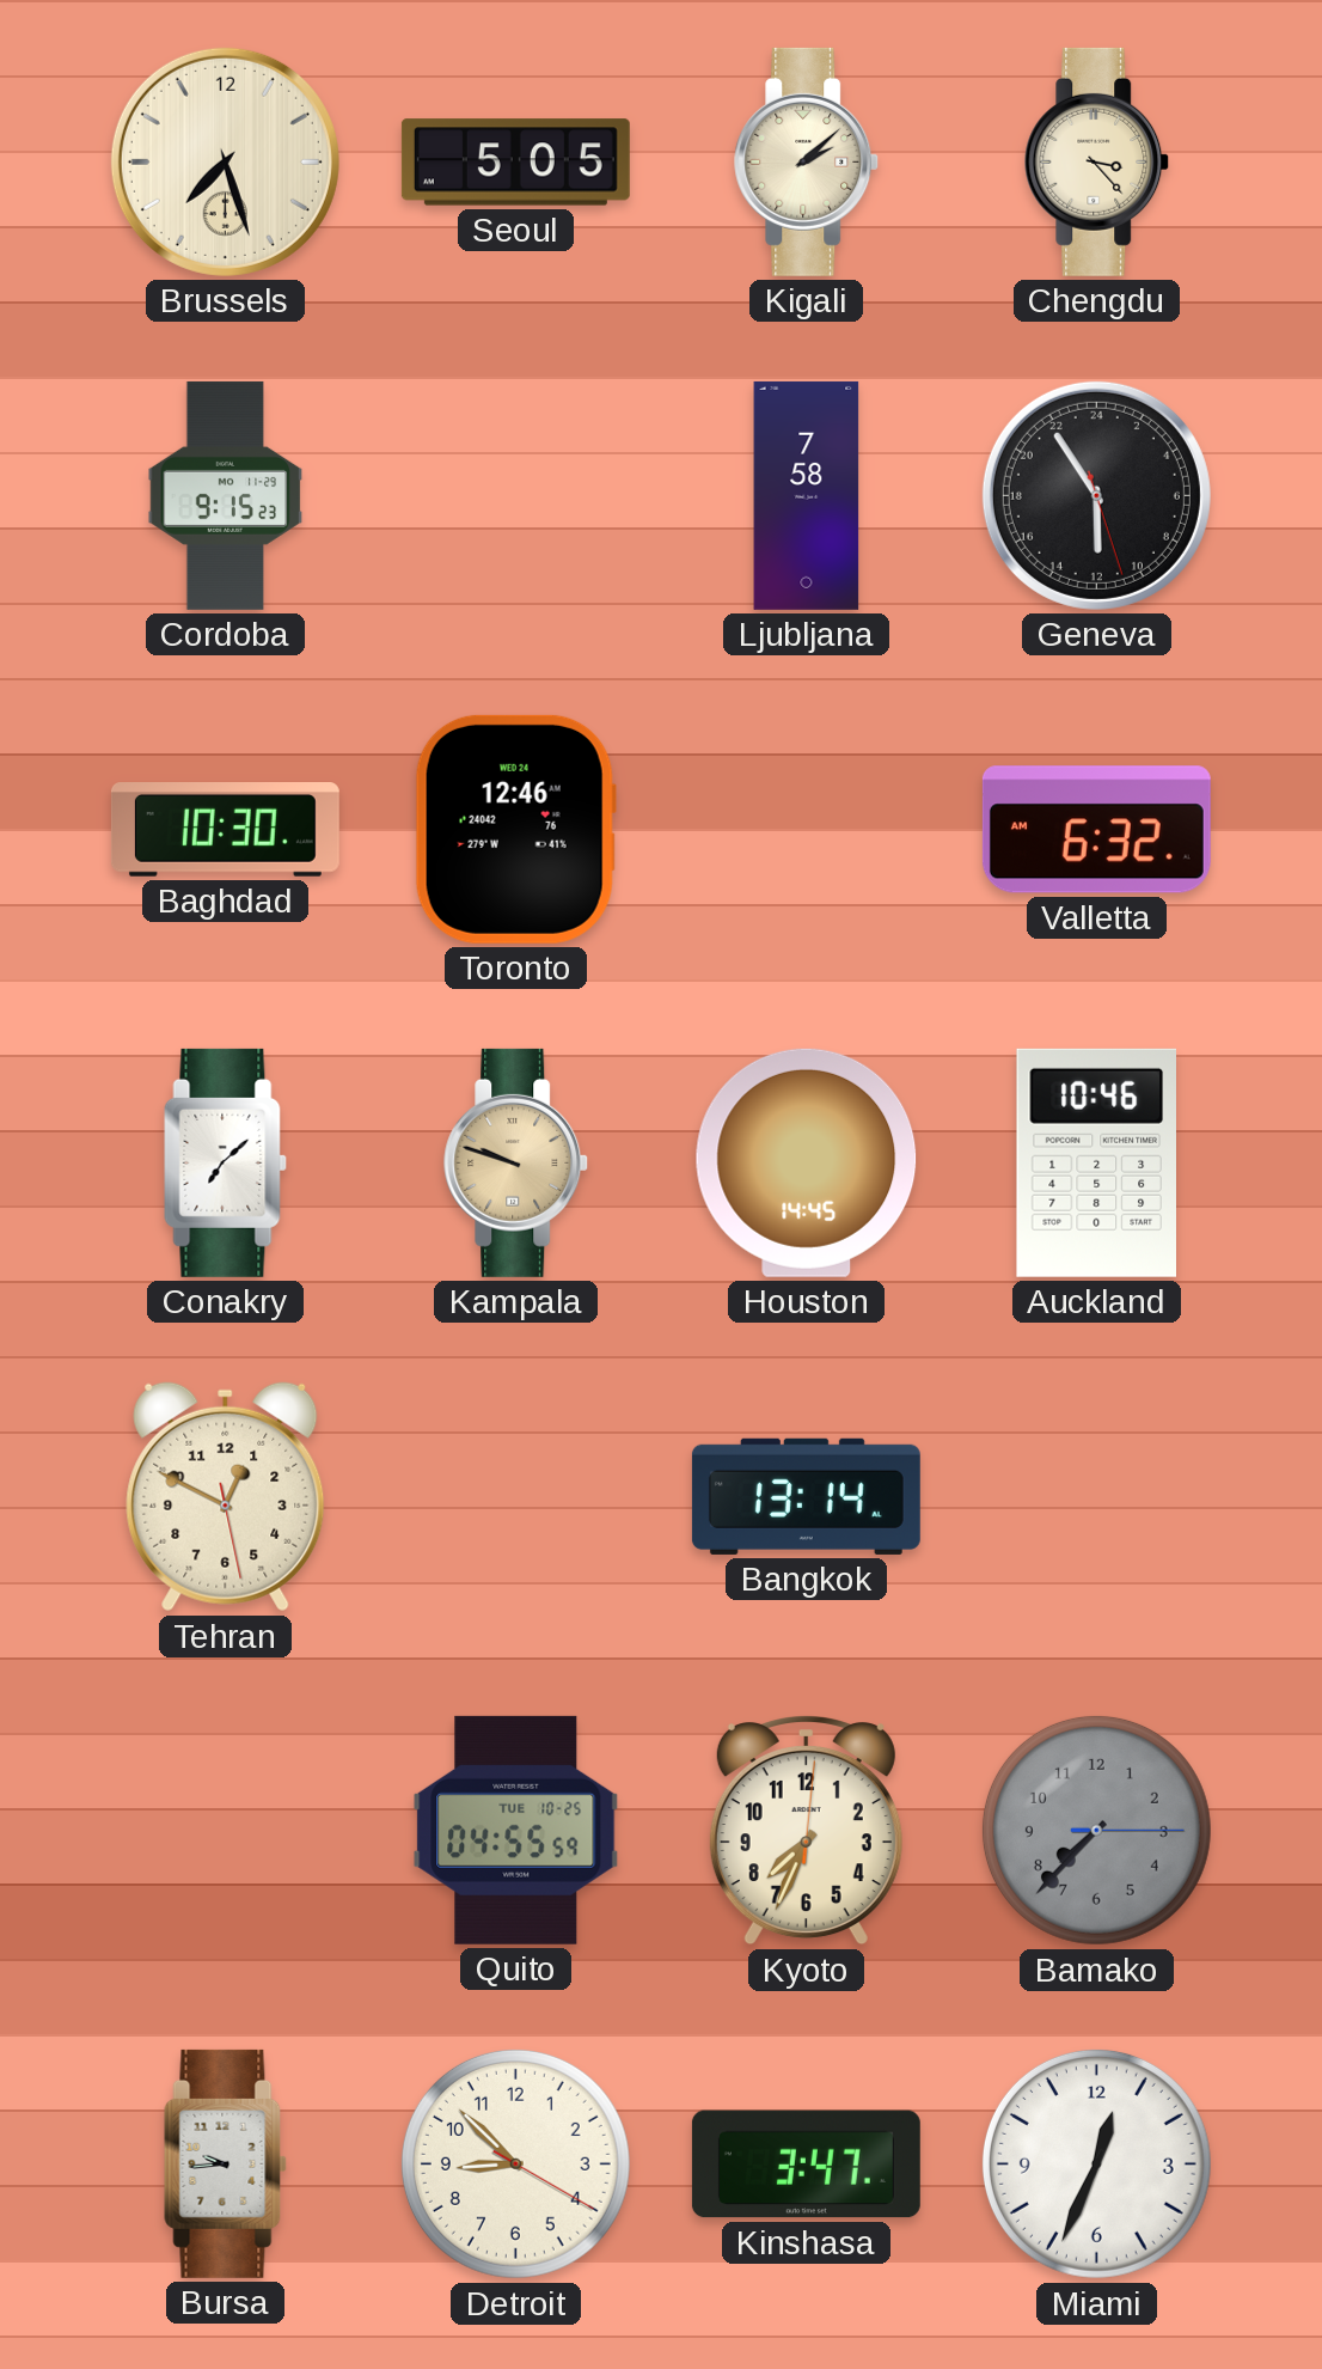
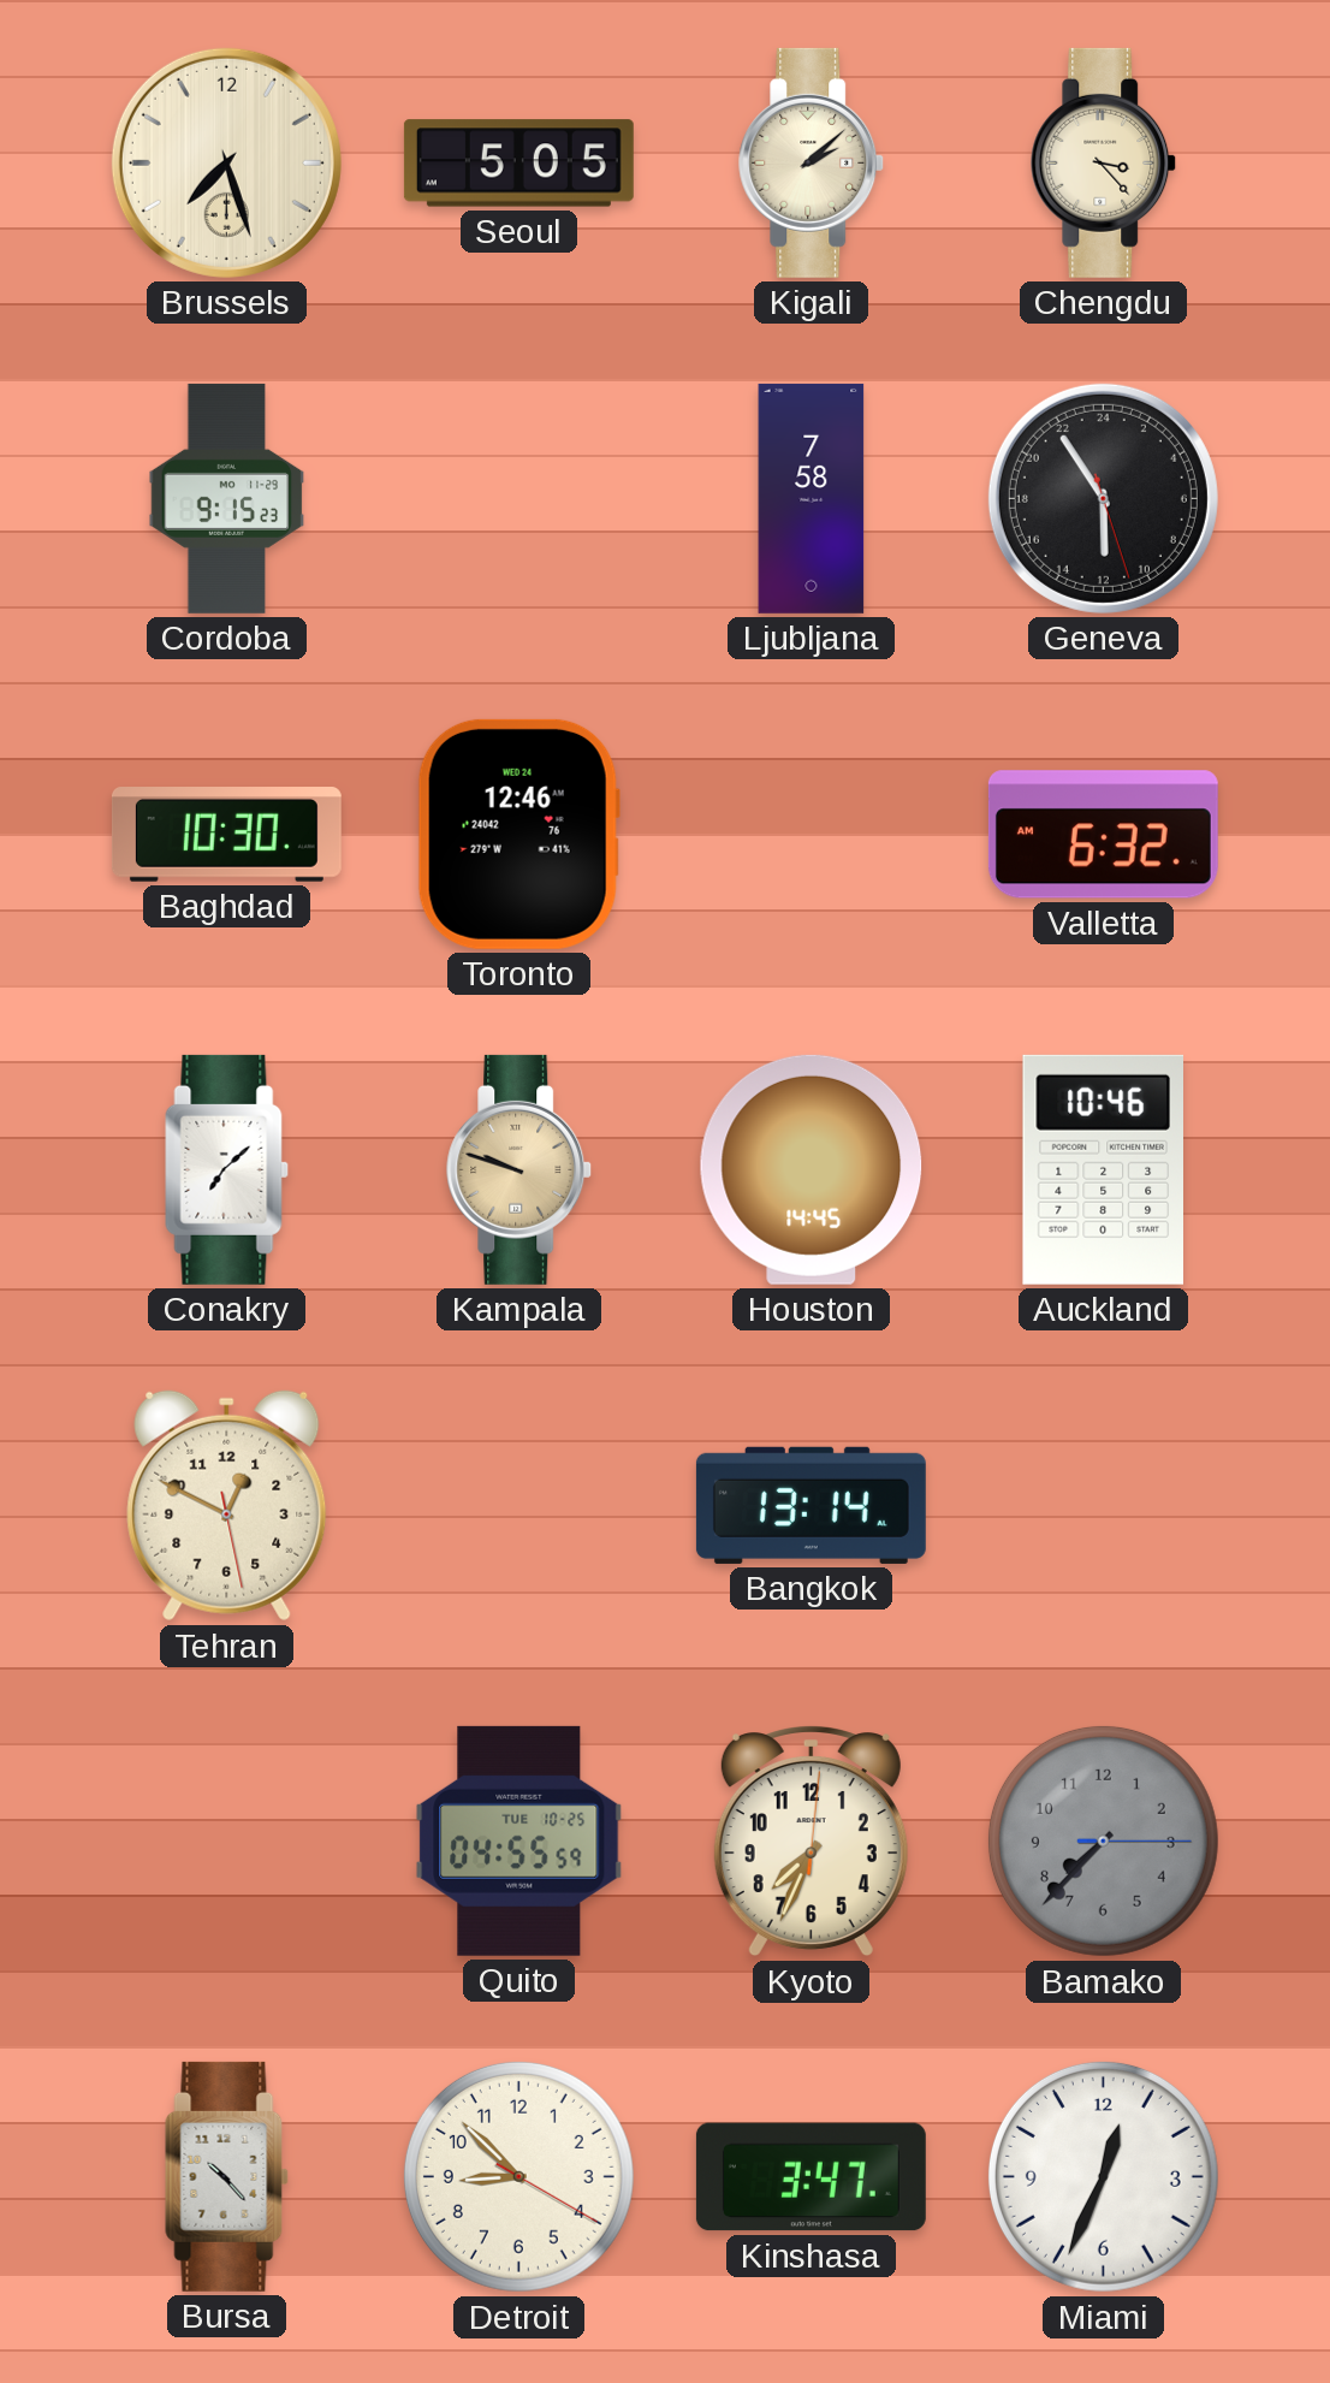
Bursa: 9:44 -> 10:23
